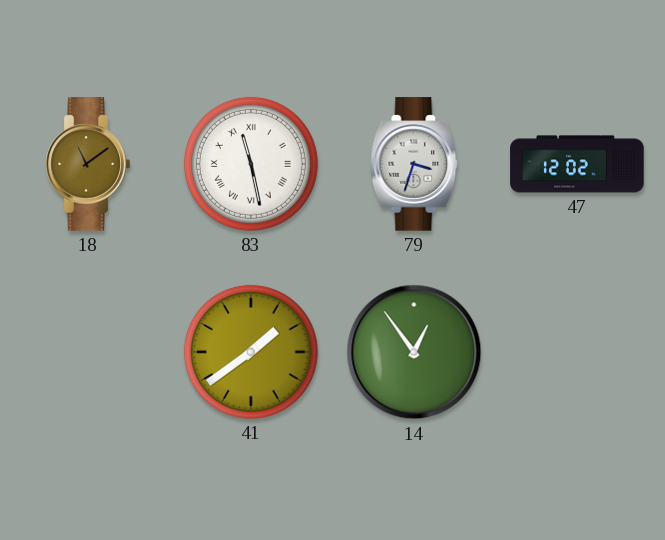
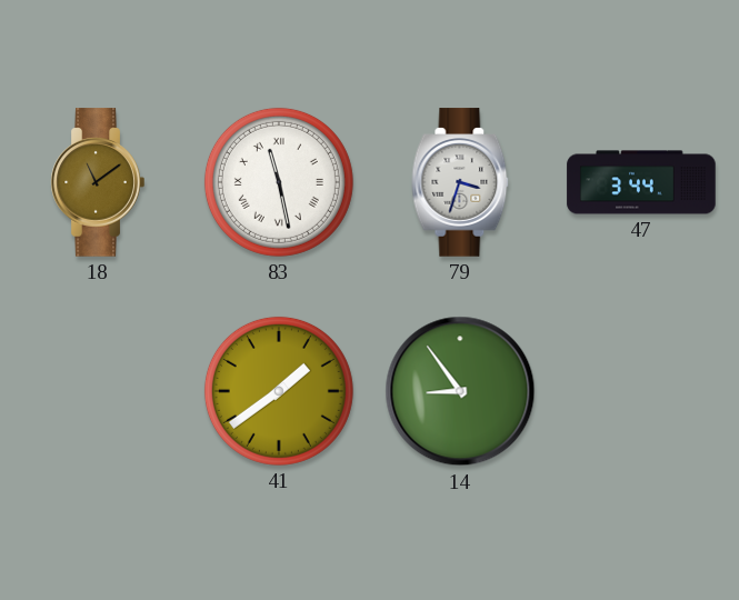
47: 12:02 -> 3:44
14: 12:54 -> 8:54
